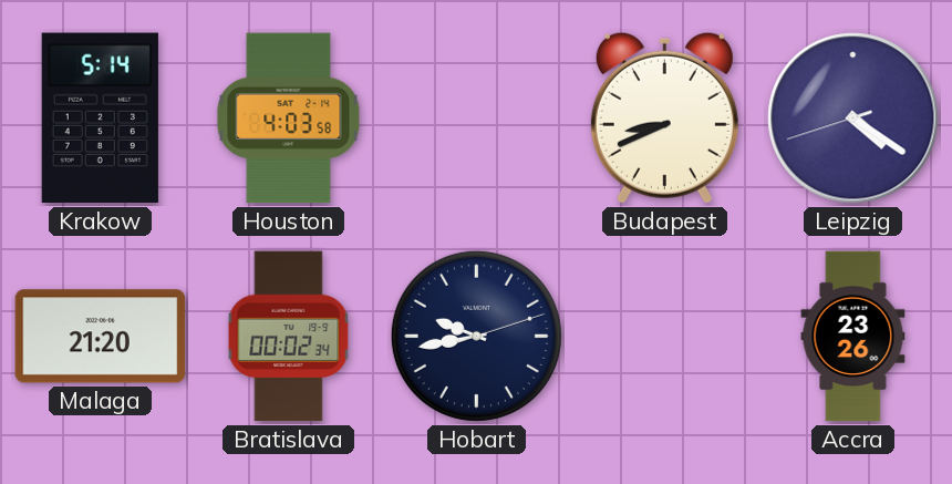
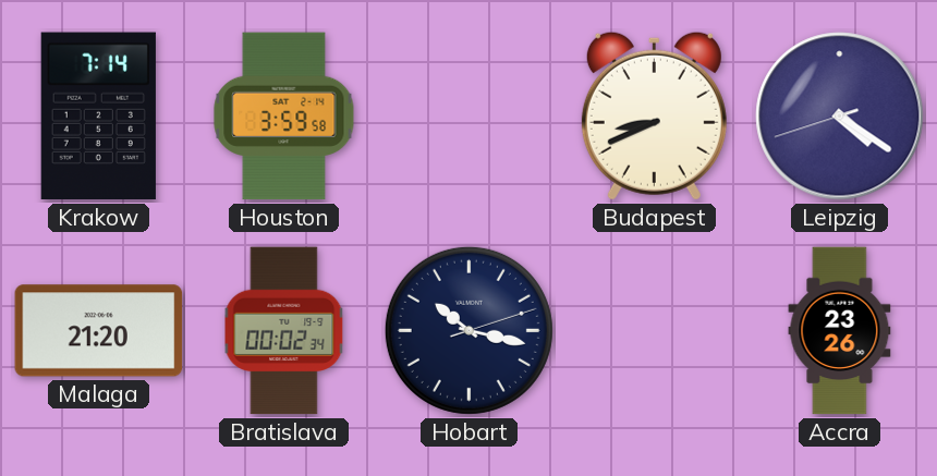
Krakow: 5:14 -> 7:14
Houston: 4:03 -> 3:59
Hobart: 9:43 -> 10:17
